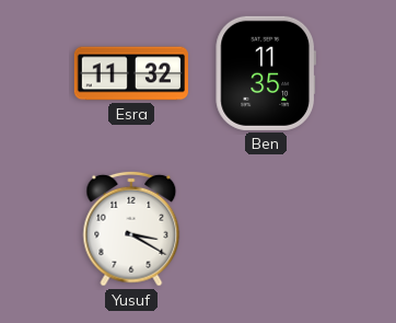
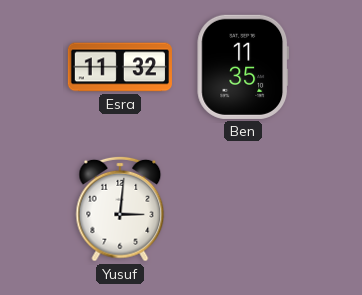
Yusuf: 3:20 -> 3:01
